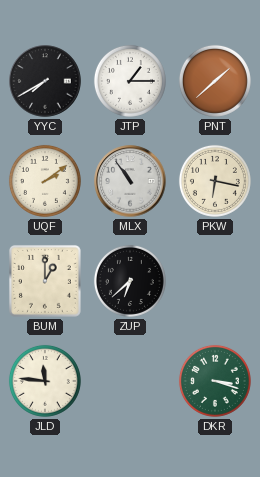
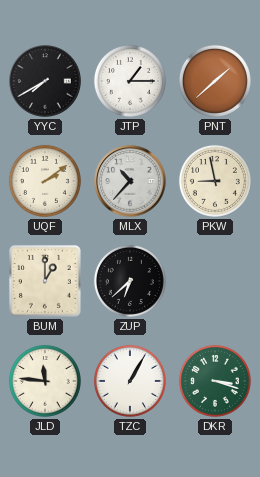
MLX: 10:54 -> 10:37
PKW: 6:17 -> 8:58
TZC: none -> 1:05
